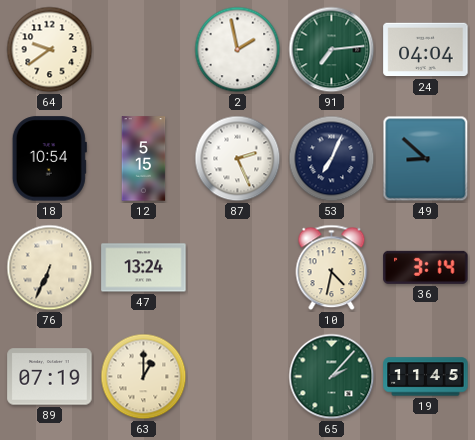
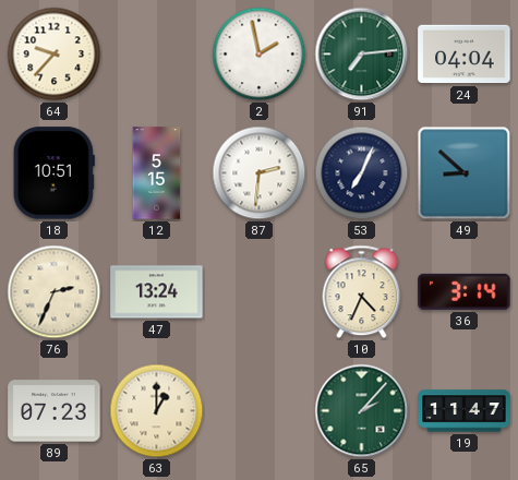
64: 9:39 -> 9:37
18: 10:54 -> 10:51
87: 2:26 -> 2:31
76: 6:34 -> 2:34
10: 4:32 -> 4:34
89: 07:19 -> 07:23
19: 11:45 -> 11:47
